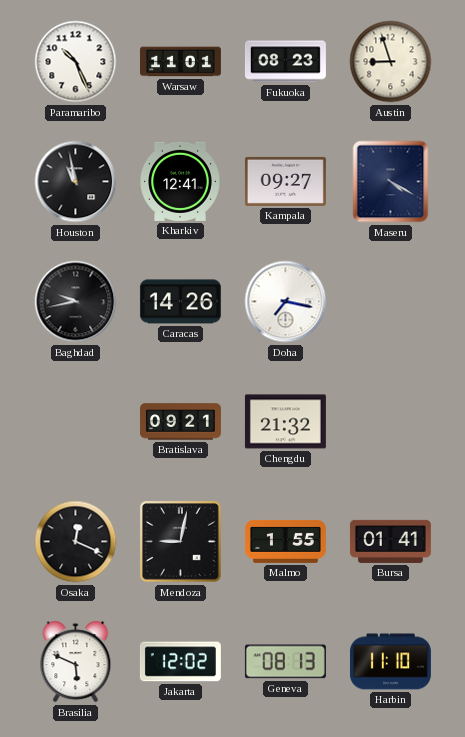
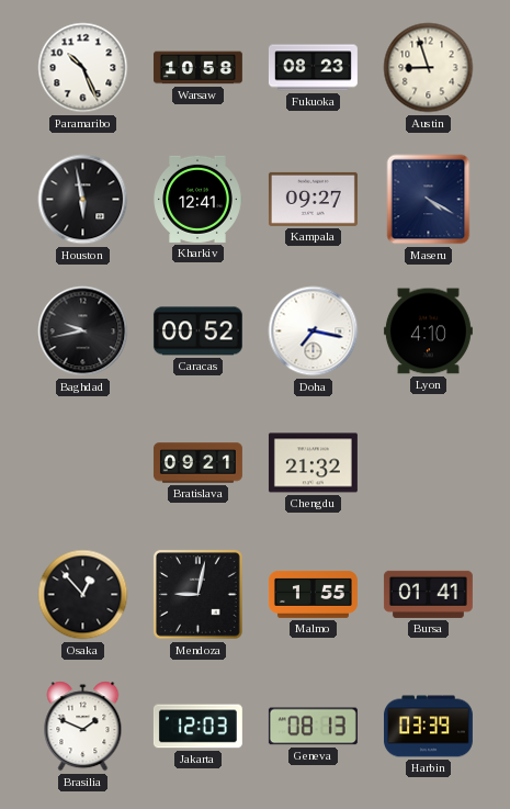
Warsaw: 11:01 -> 10:58
Houston: 10:58 -> 5:58
Caracas: 14:26 -> 00:52
Lyon: none -> 4:10
Osaka: 12:19 -> 12:53
Brasilia: 5:49 -> 1:49
Jakarta: 12:02 -> 12:03
Harbin: 11:10 -> 03:39
